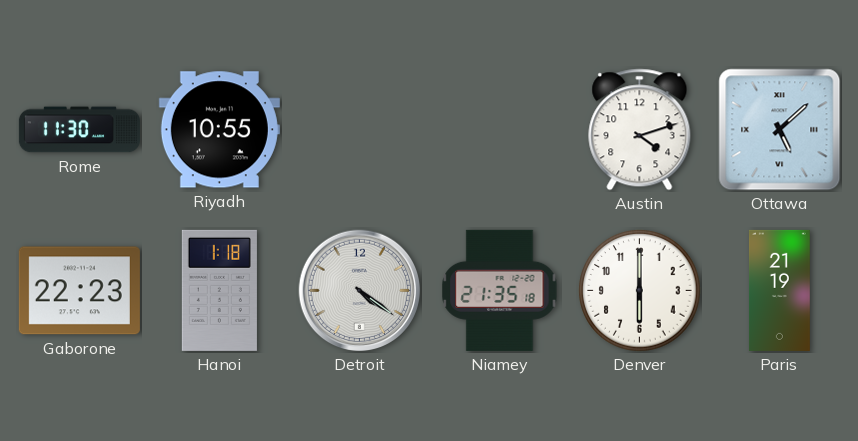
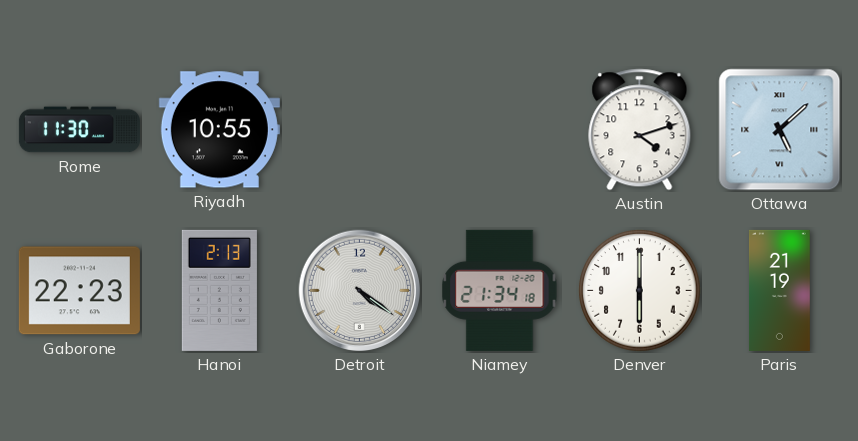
Hanoi: 1:18 -> 2:13
Niamey: 21:35 -> 21:34
